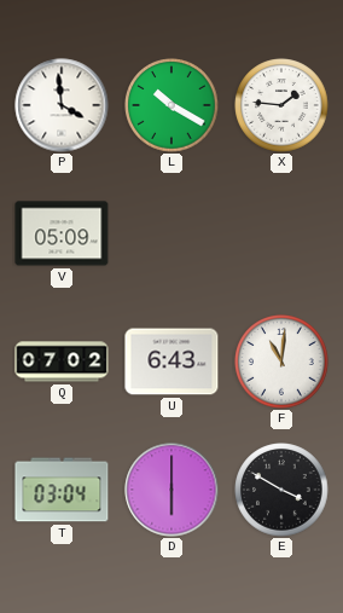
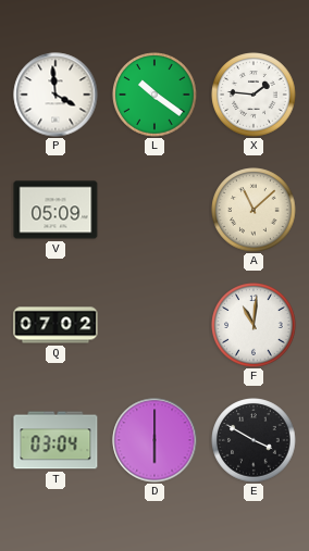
L: 10:20 -> 10:21
A: none -> 11:08
U: 6:43 -> none
